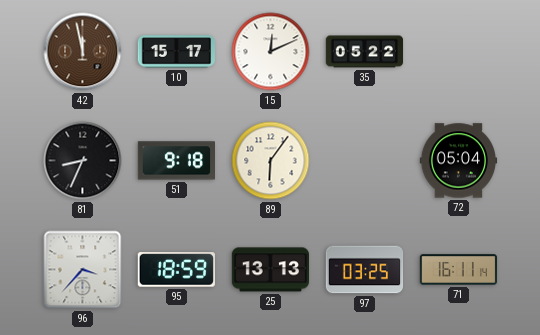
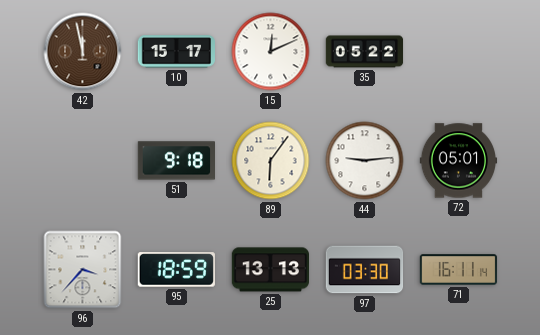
81: 8:34 -> none
44: none -> 9:14
72: 05:04 -> 05:01
97: 03:25 -> 03:30
